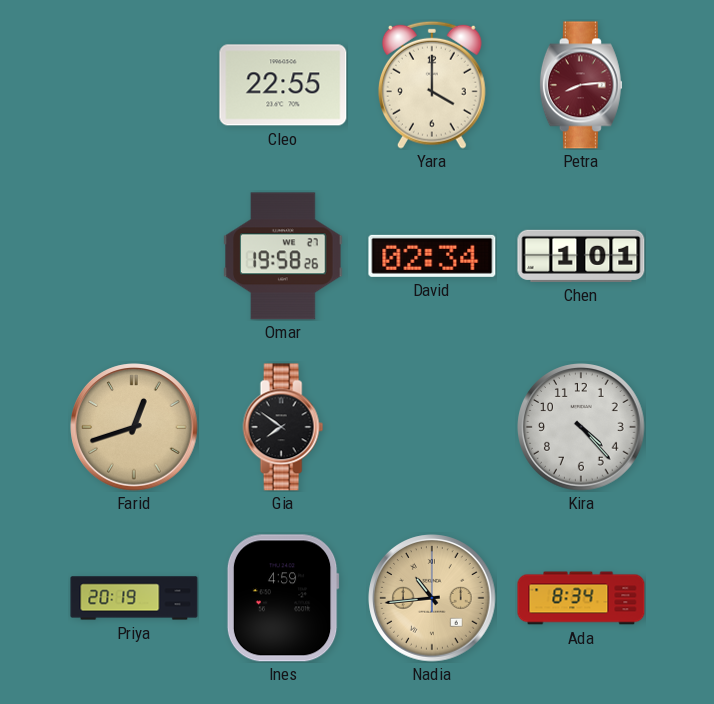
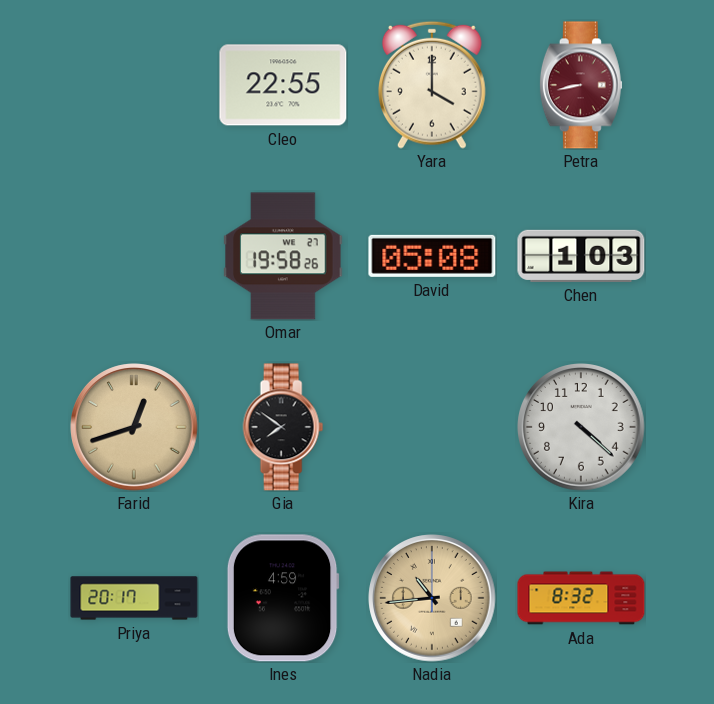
Petra: 8:14 -> 8:43
David: 02:34 -> 05:08
Chen: 1:01 -> 1:03
Kira: 4:23 -> 4:22
Priya: 20:19 -> 20:17
Ada: 8:34 -> 8:32
